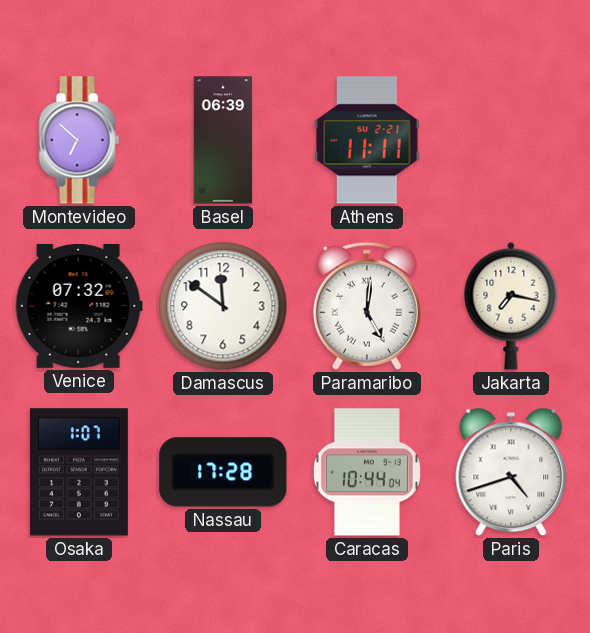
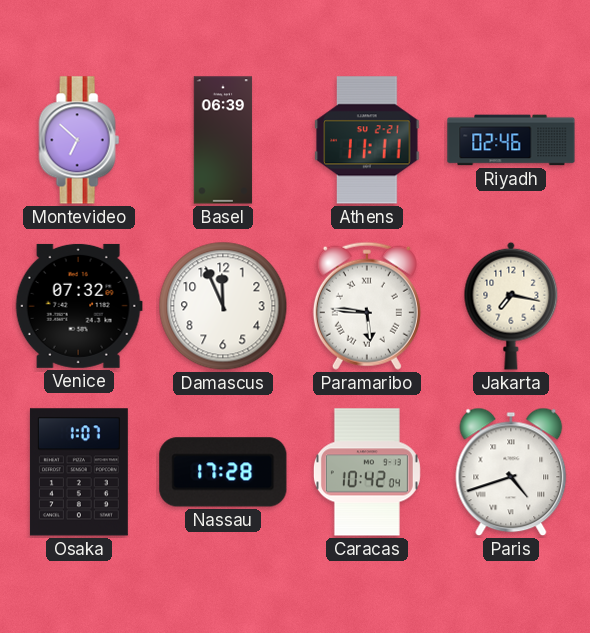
Riyadh: none -> 02:46
Damascus: 11:51 -> 11:56
Paramaribo: 5:01 -> 5:46
Caracas: 10:44 -> 10:42
